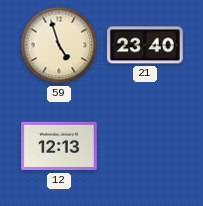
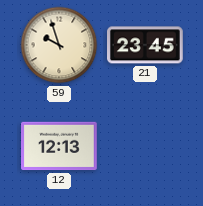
59: 4:57 -> 9:57
21: 23:40 -> 23:45
